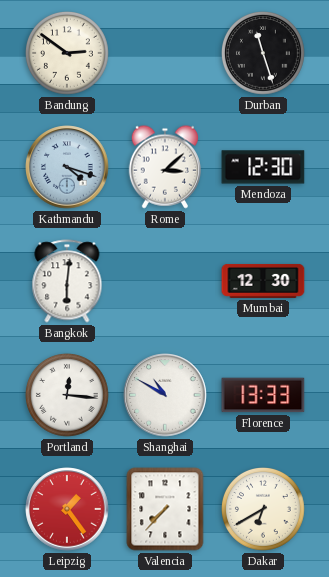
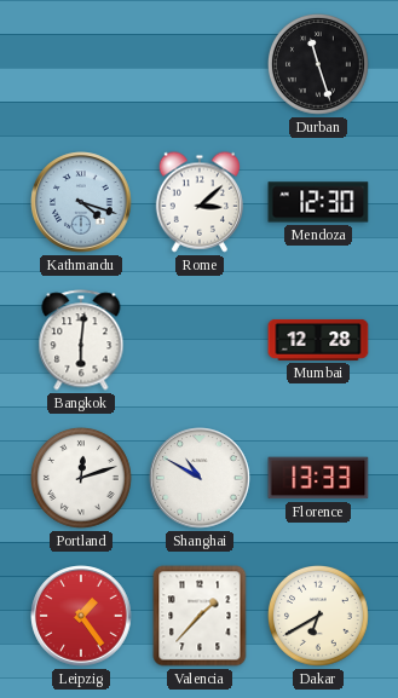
Bandung: 2:51 -> none
Mumbai: 12:30 -> 12:28
Portland: 12:16 -> 12:12
Valencia: 7:37 -> 1:37
